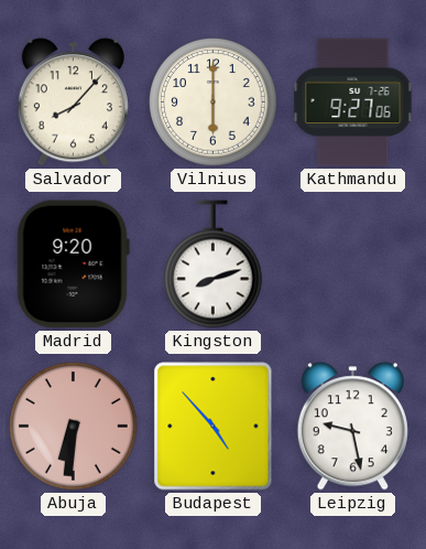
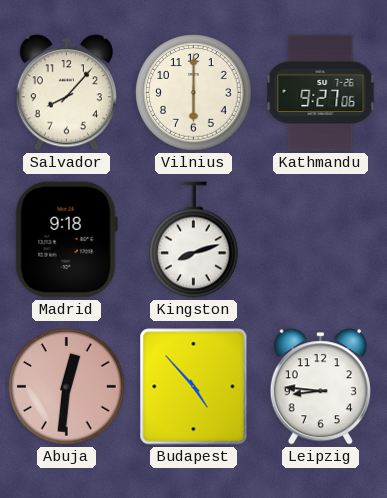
Madrid: 9:20 -> 9:18
Abuja: 6:31 -> 12:31
Leipzig: 9:28 -> 8:46
